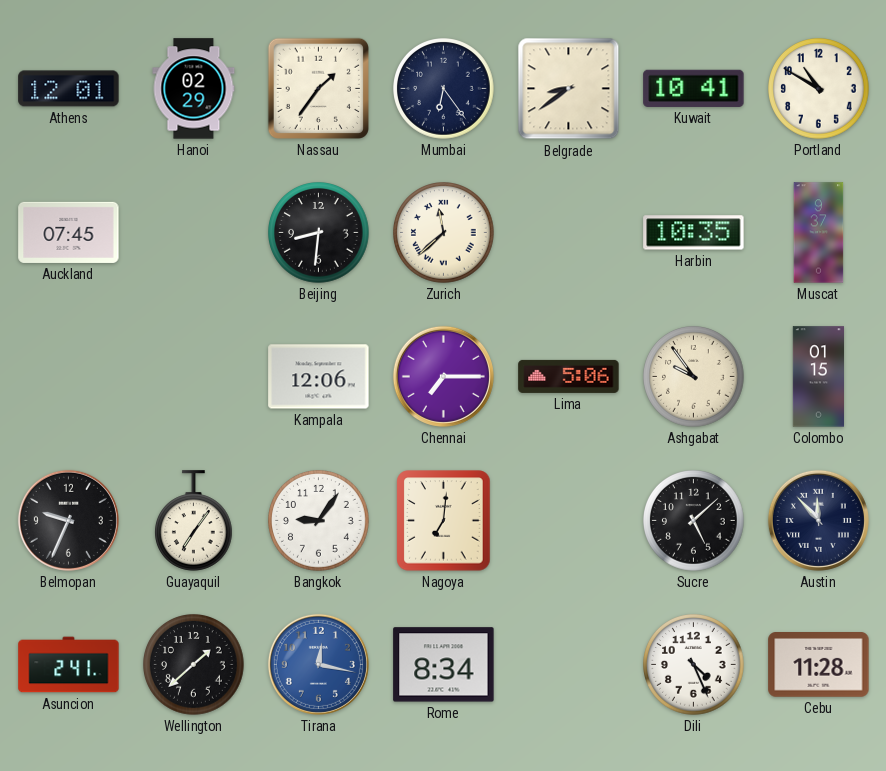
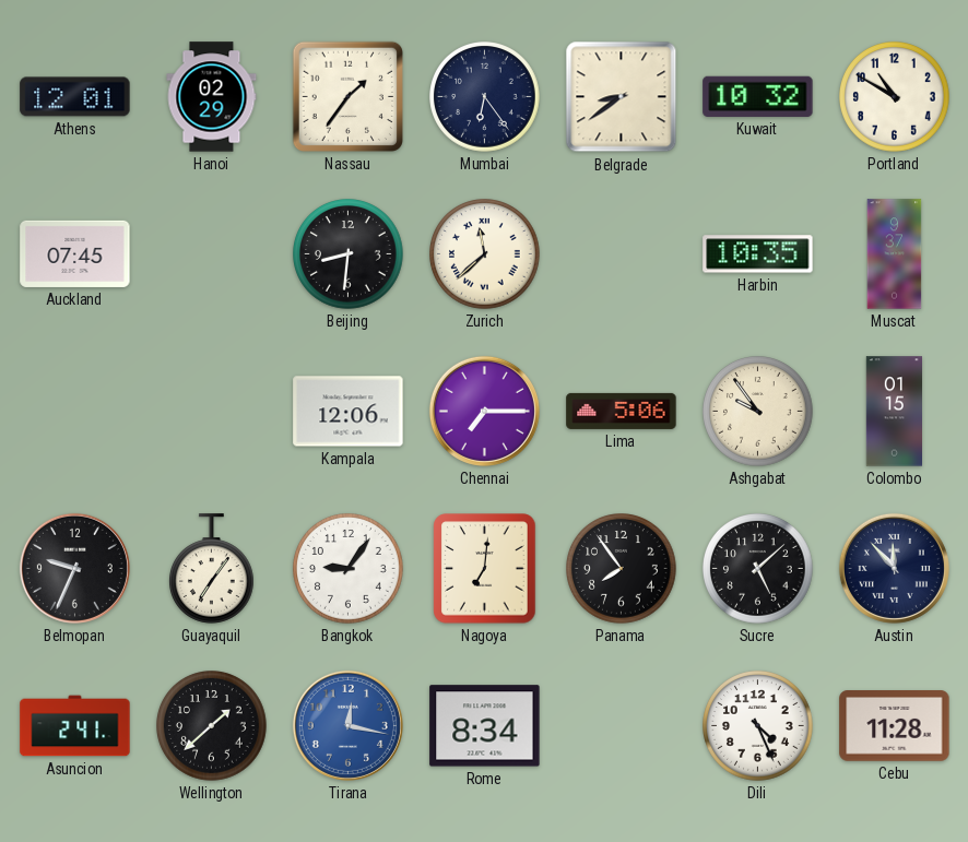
Kuwait: 10:41 -> 10:32
Panama: none -> 7:54
